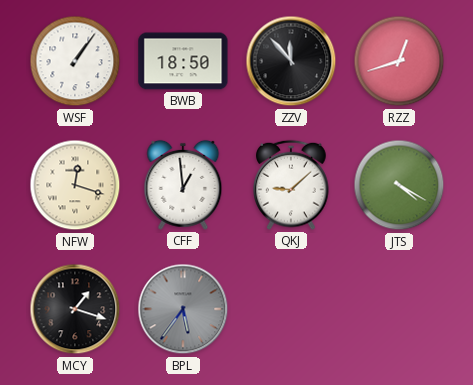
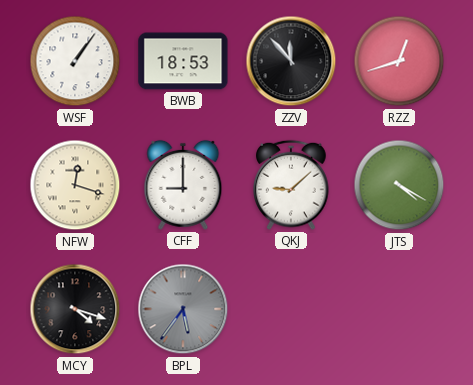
BWB: 18:50 -> 18:53
CFF: 12:59 -> 9:00
MCY: 1:18 -> 4:18
